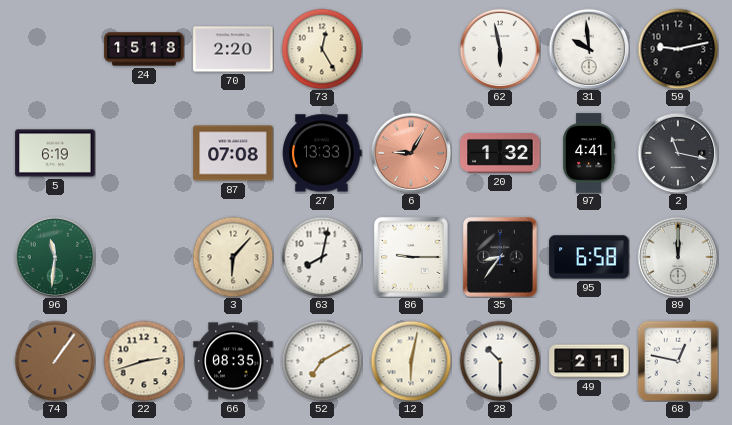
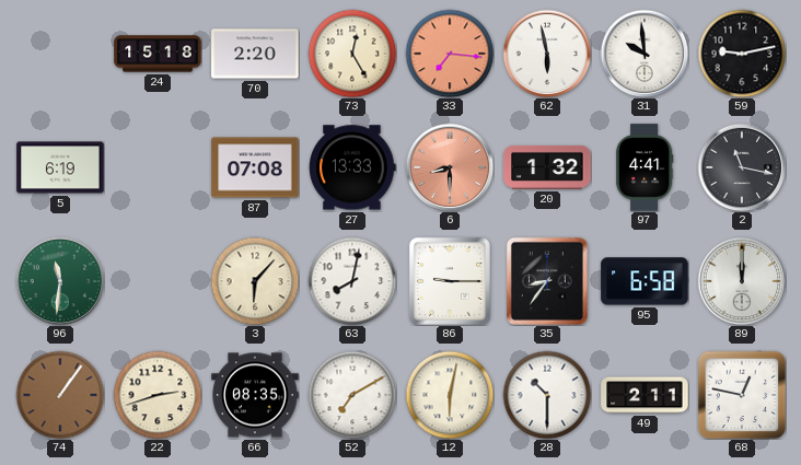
33: none -> 7:16
6: 9:05 -> 8:30
